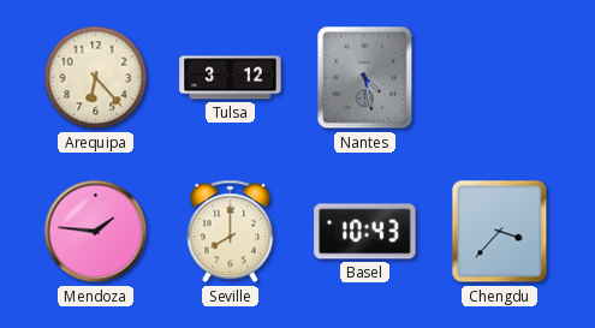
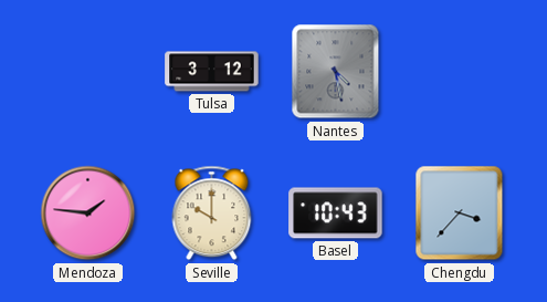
Arequipa: 6:23 -> none
Seville: 8:00 -> 10:00
